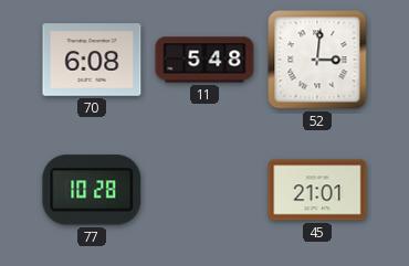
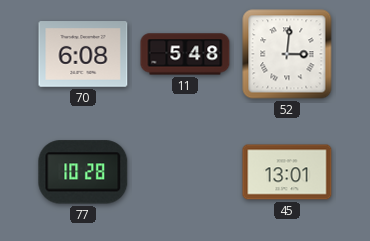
45: 21:01 -> 13:01
